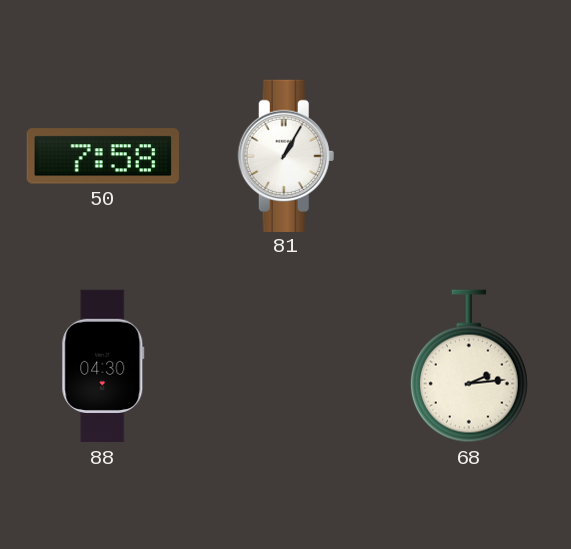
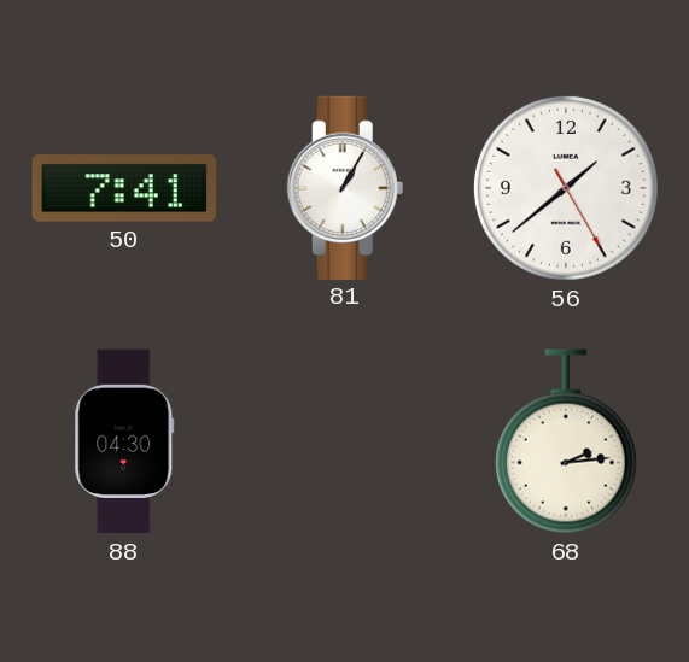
50: 7:58 -> 7:41
56: none -> 1:38
